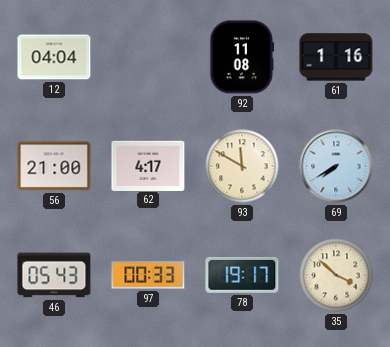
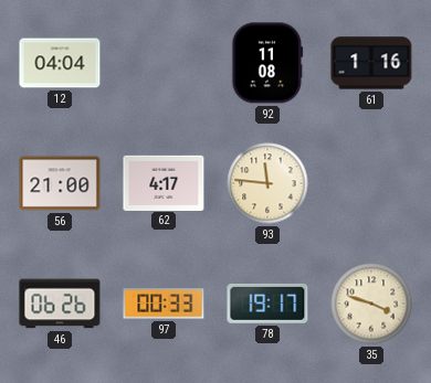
93: 11:50 -> 11:46
69: 7:40 -> none
46: 05:43 -> 06:26
35: 3:52 -> 3:48
